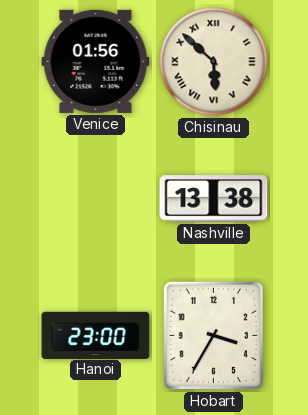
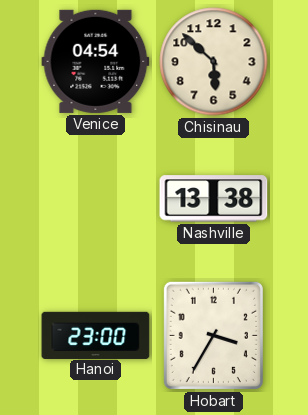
Venice: 01:56 -> 04:54
Chisinau numerals: Roman -> Arabic
